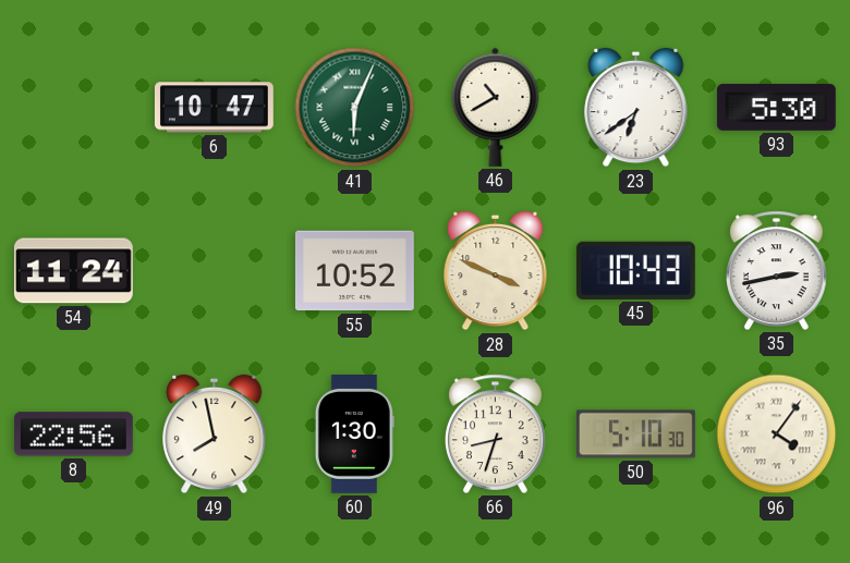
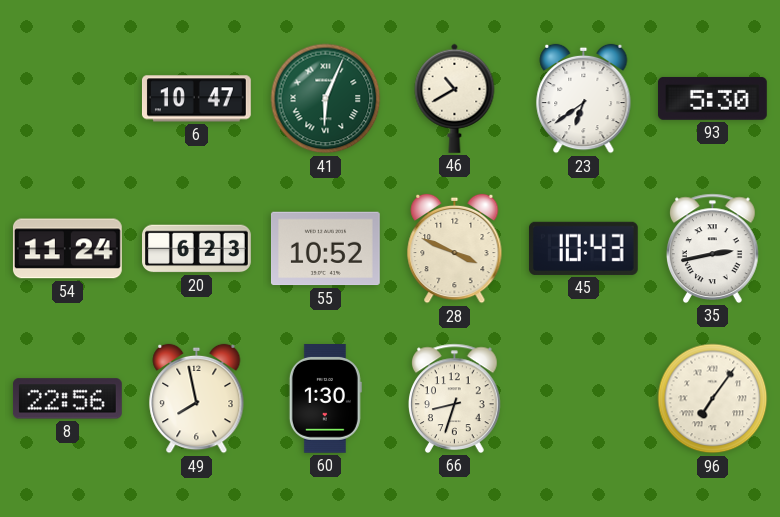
20: none -> 6:23
50: 5:10 -> none
96: 4:06 -> 7:06
